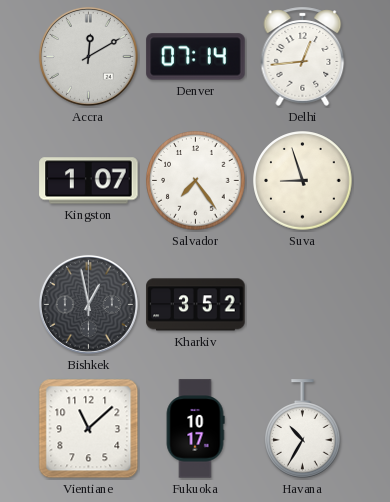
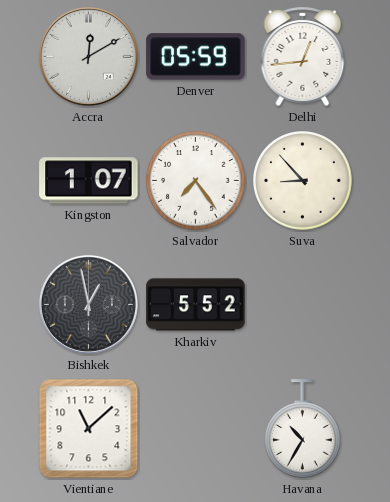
Denver: 07:14 -> 05:59
Suva: 8:57 -> 8:53
Kharkiv: 3:52 -> 5:52
Fukuoka: 10:17 -> none
